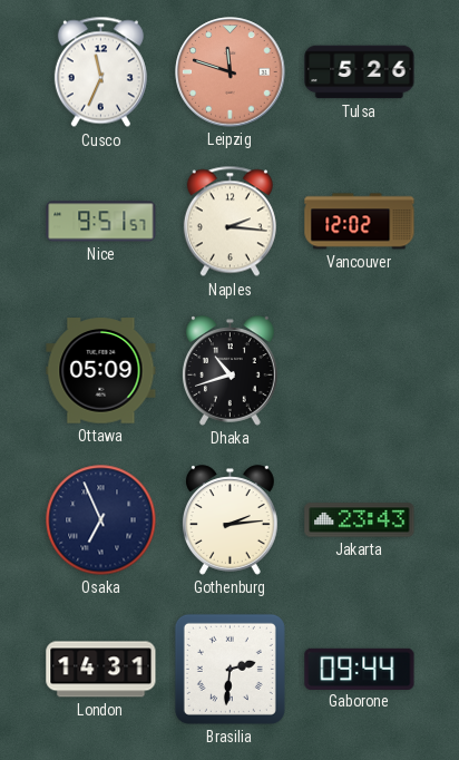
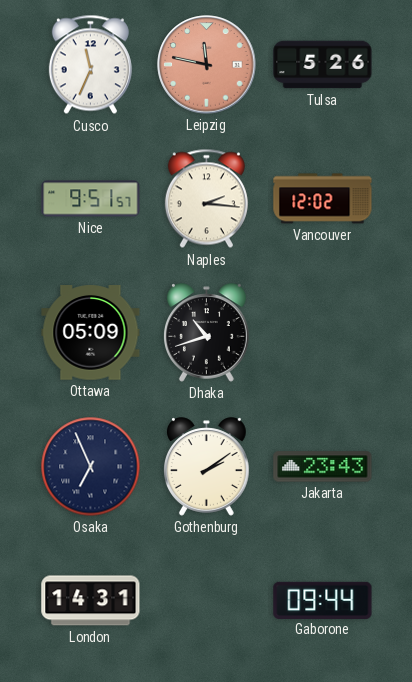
Leipzig: 11:48 -> 11:47
Gothenburg: 2:14 -> 2:09
Brasilia: 2:31 -> none
